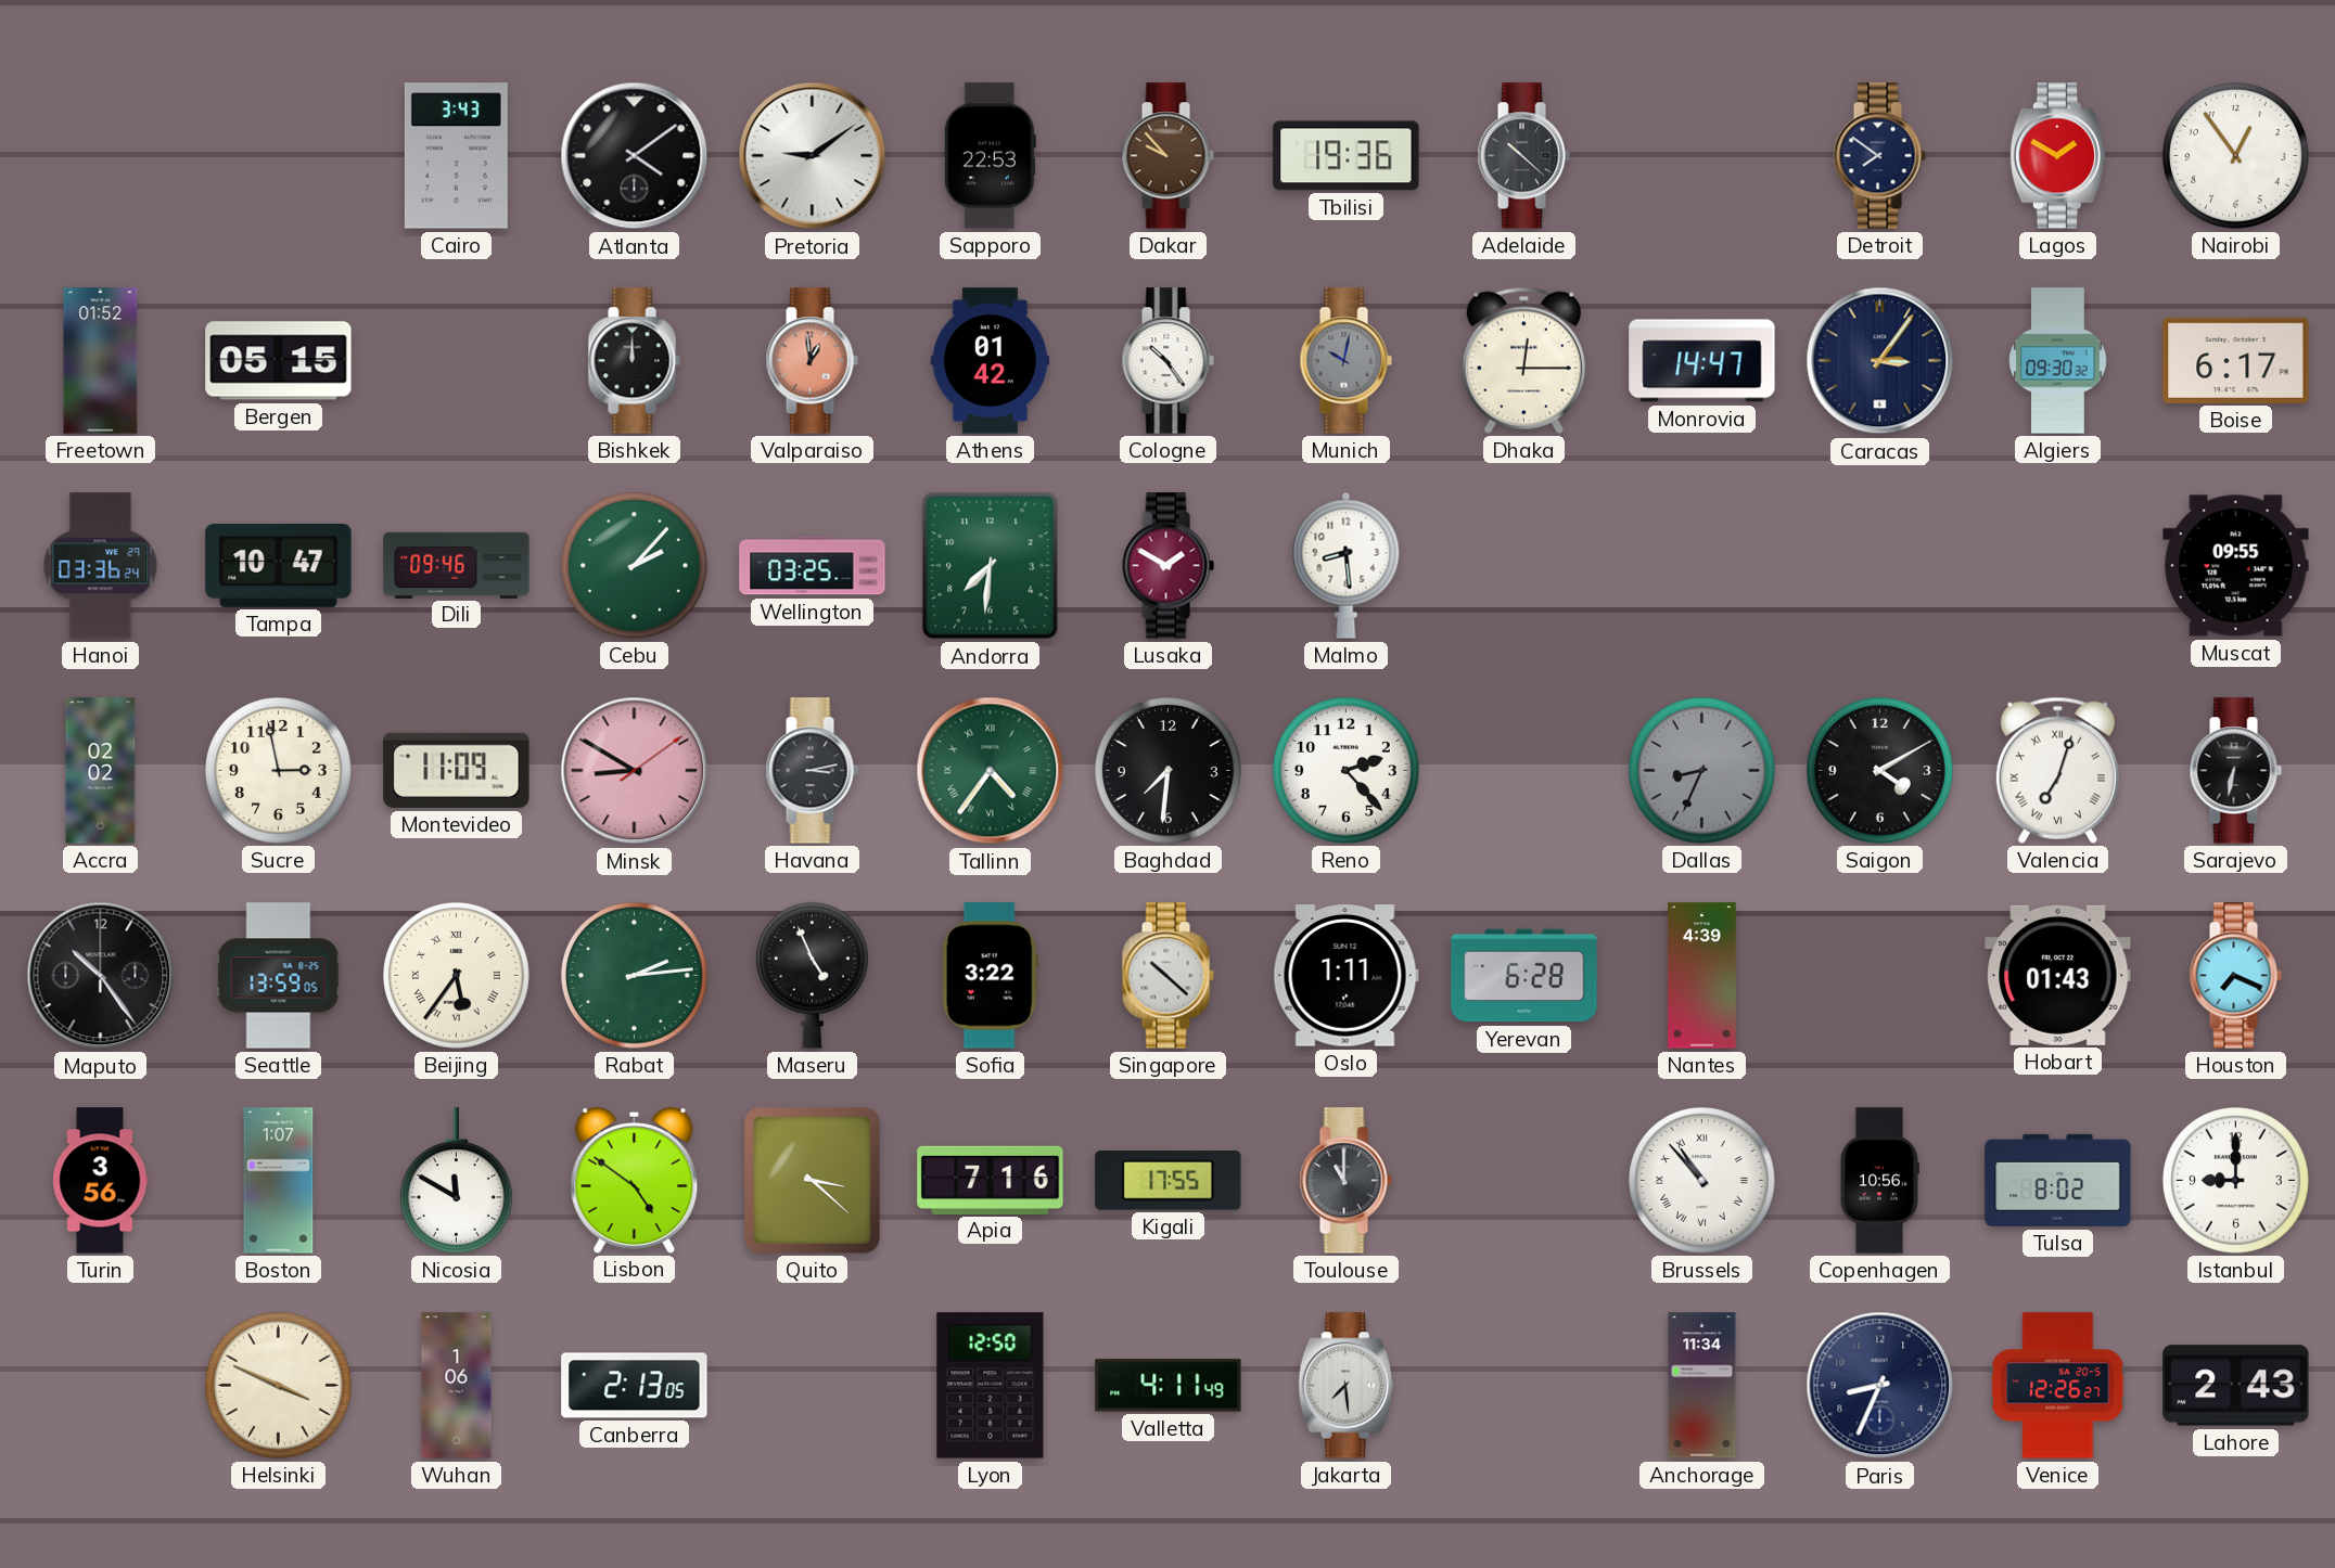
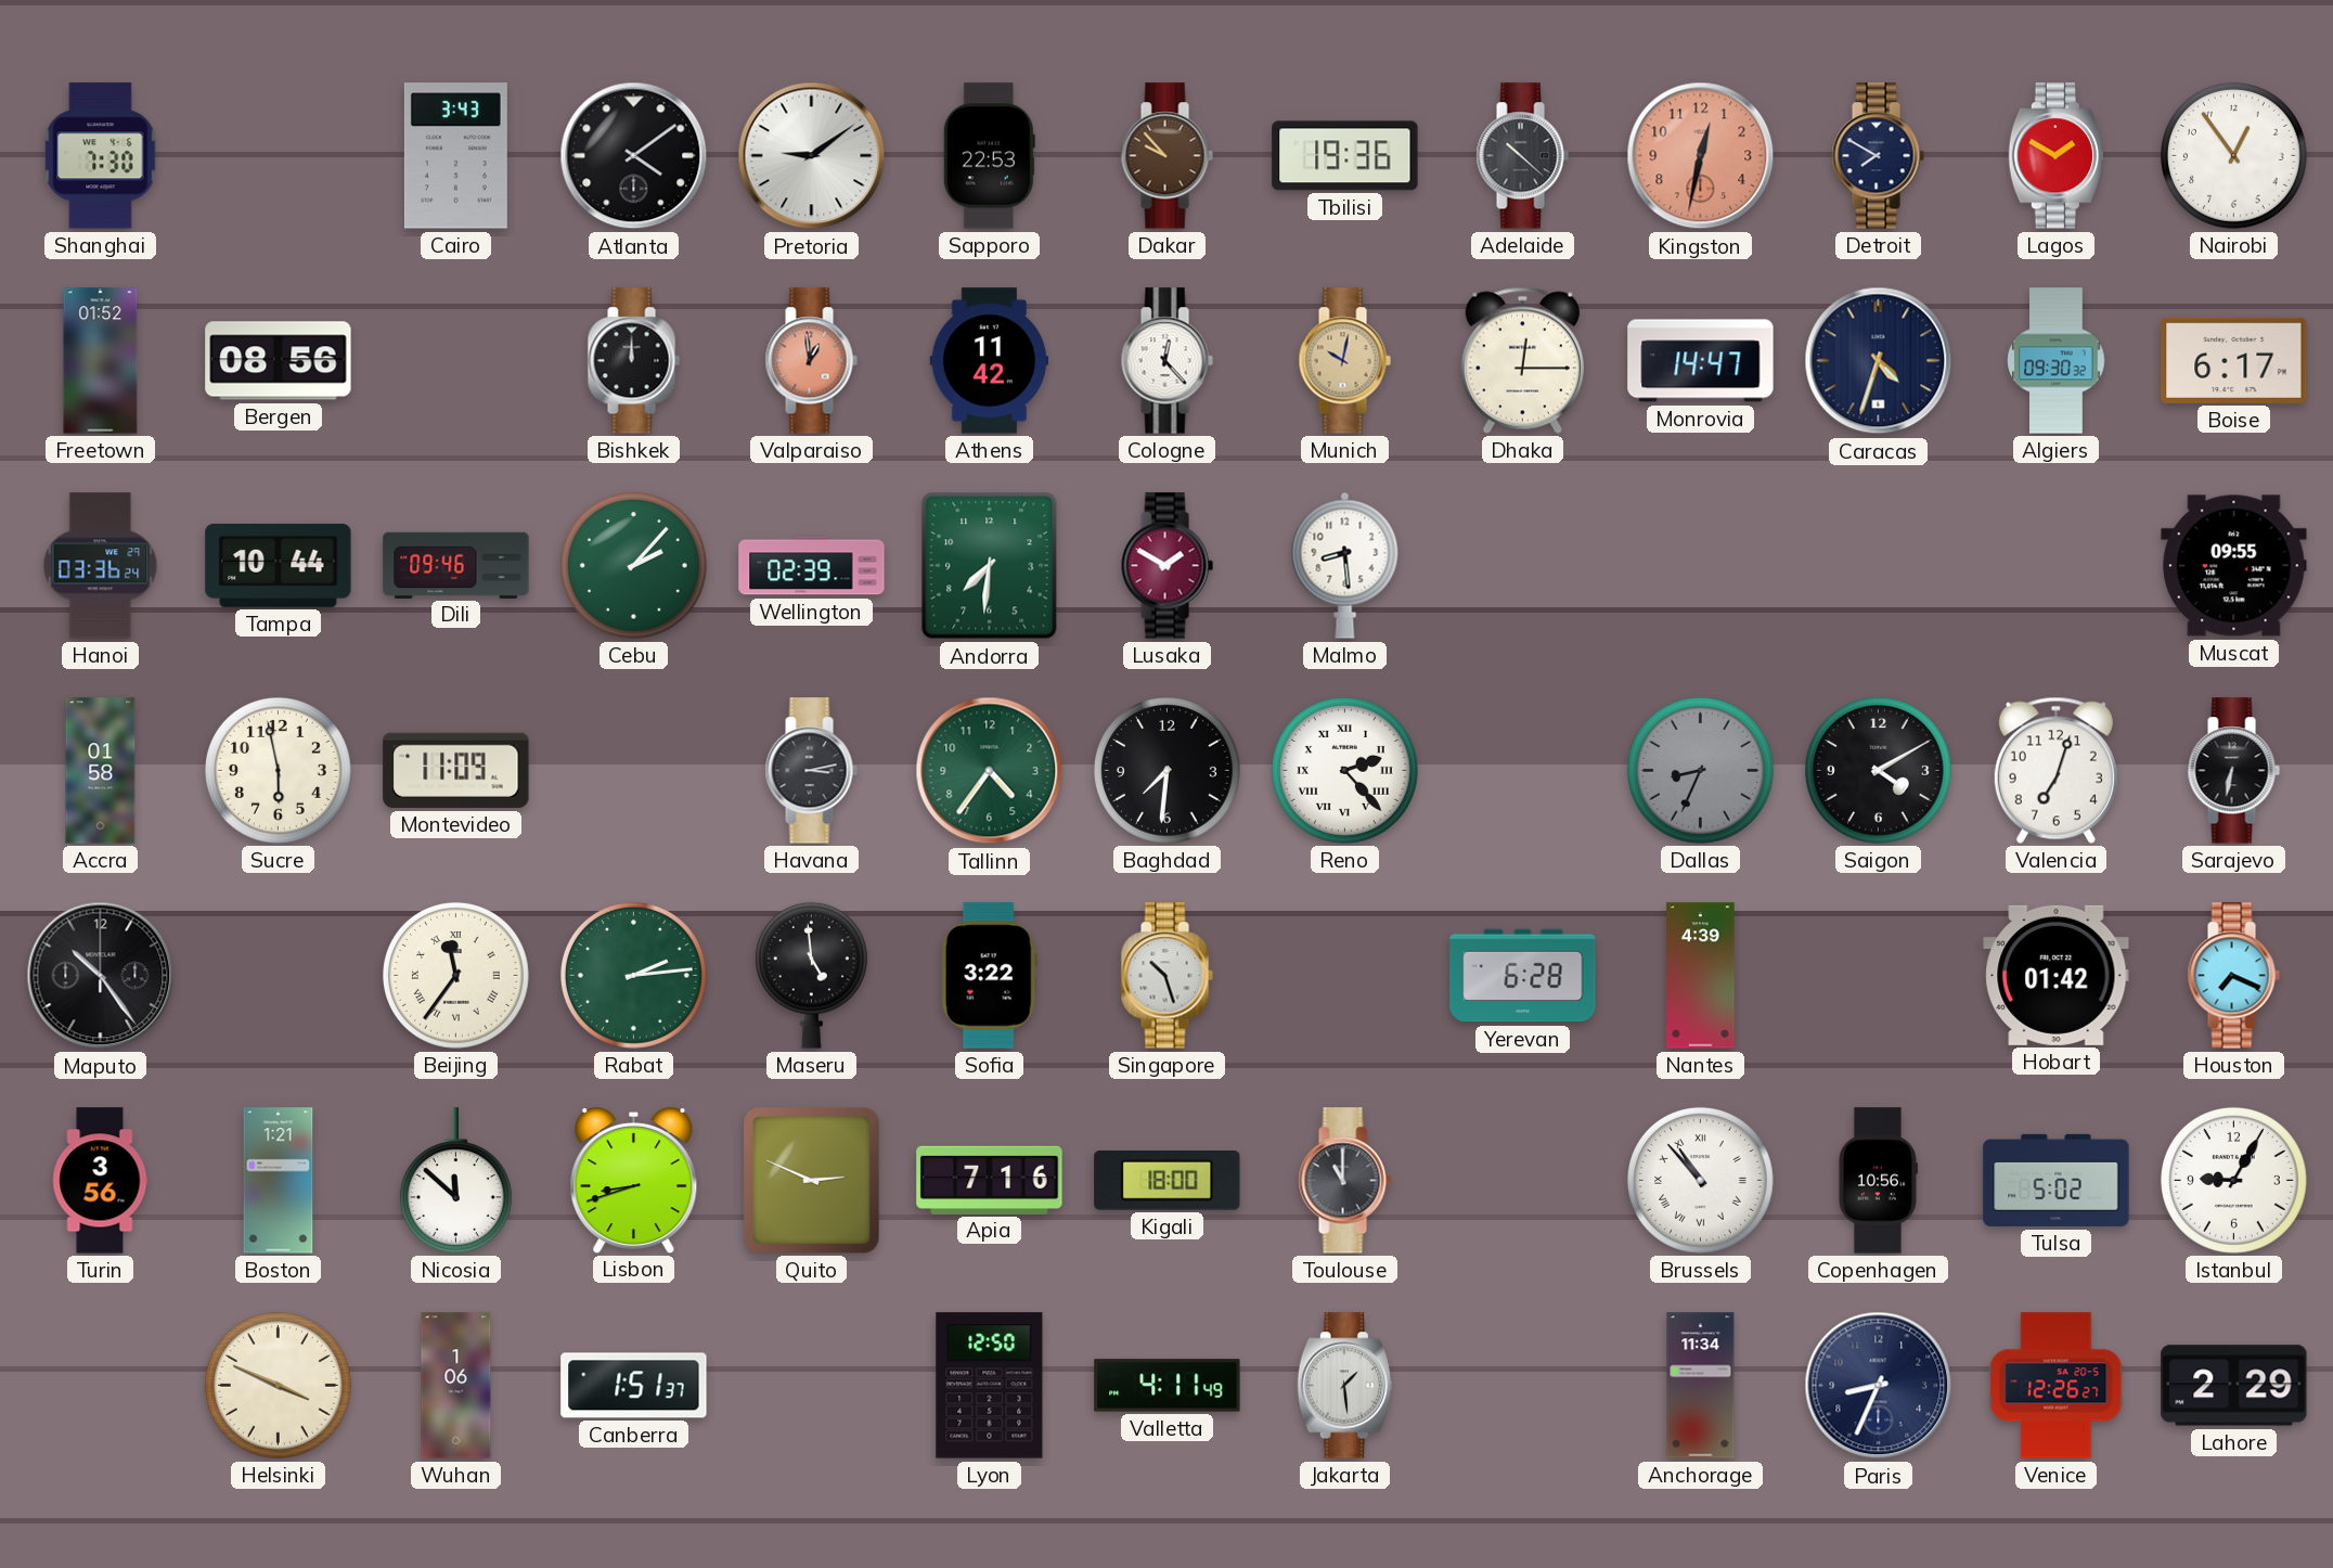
Shanghai: none -> 7:30
Kingston: none -> 12:32
Detroit: 7:51 -> 7:50
Bergen: 05:15 -> 08:56
Athens: 01:42 -> 11:42
Cologne: 10:24 -> 12:23
Munich dial: grey -> champagne
Caracas: 3:06 -> 4:33
Tampa: 10:47 -> 10:44
Wellington: 03:25 -> 02:39
Accra: 02:02 -> 01:58
Sucre: 2:58 -> 5:58
Minsk: 8:50 -> none
Tallinn numerals: Roman -> Arabic
Reno numerals: Arabic -> Roman
Valencia numerals: Roman -> Arabic
Seattle: 13:59 -> none
Beijing: 5:36 -> 11:36
Maseru: 4:56 -> 4:59
Singapore: 10:22 -> 10:27
Oslo: 1:11 -> none
Hobart: 01:43 -> 01:42
Boston: 1:07 -> 1:21
Nicosia: 11:50 -> 11:52
Lisbon: 4:51 -> 8:42
Quito: 3:22 -> 2:49
Kigali: 17:55 -> 18:00
Tulsa: 8:02 -> 5:02
Istanbul: 9:00 -> 9:05
Canberra: 2:13 -> 1:51
Jakarta: 7:29 -> 1:29
Lahore: 2:43 -> 2:29
